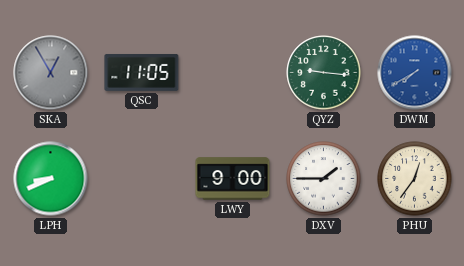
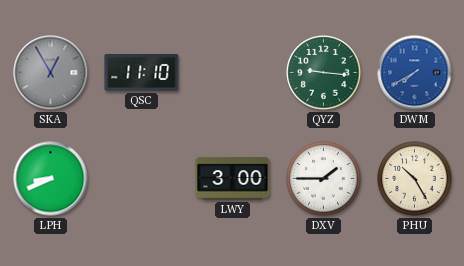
QSC: 11:05 -> 11:10
LWY: 9:00 -> 3:00
PHU: 12:36 -> 10:25
